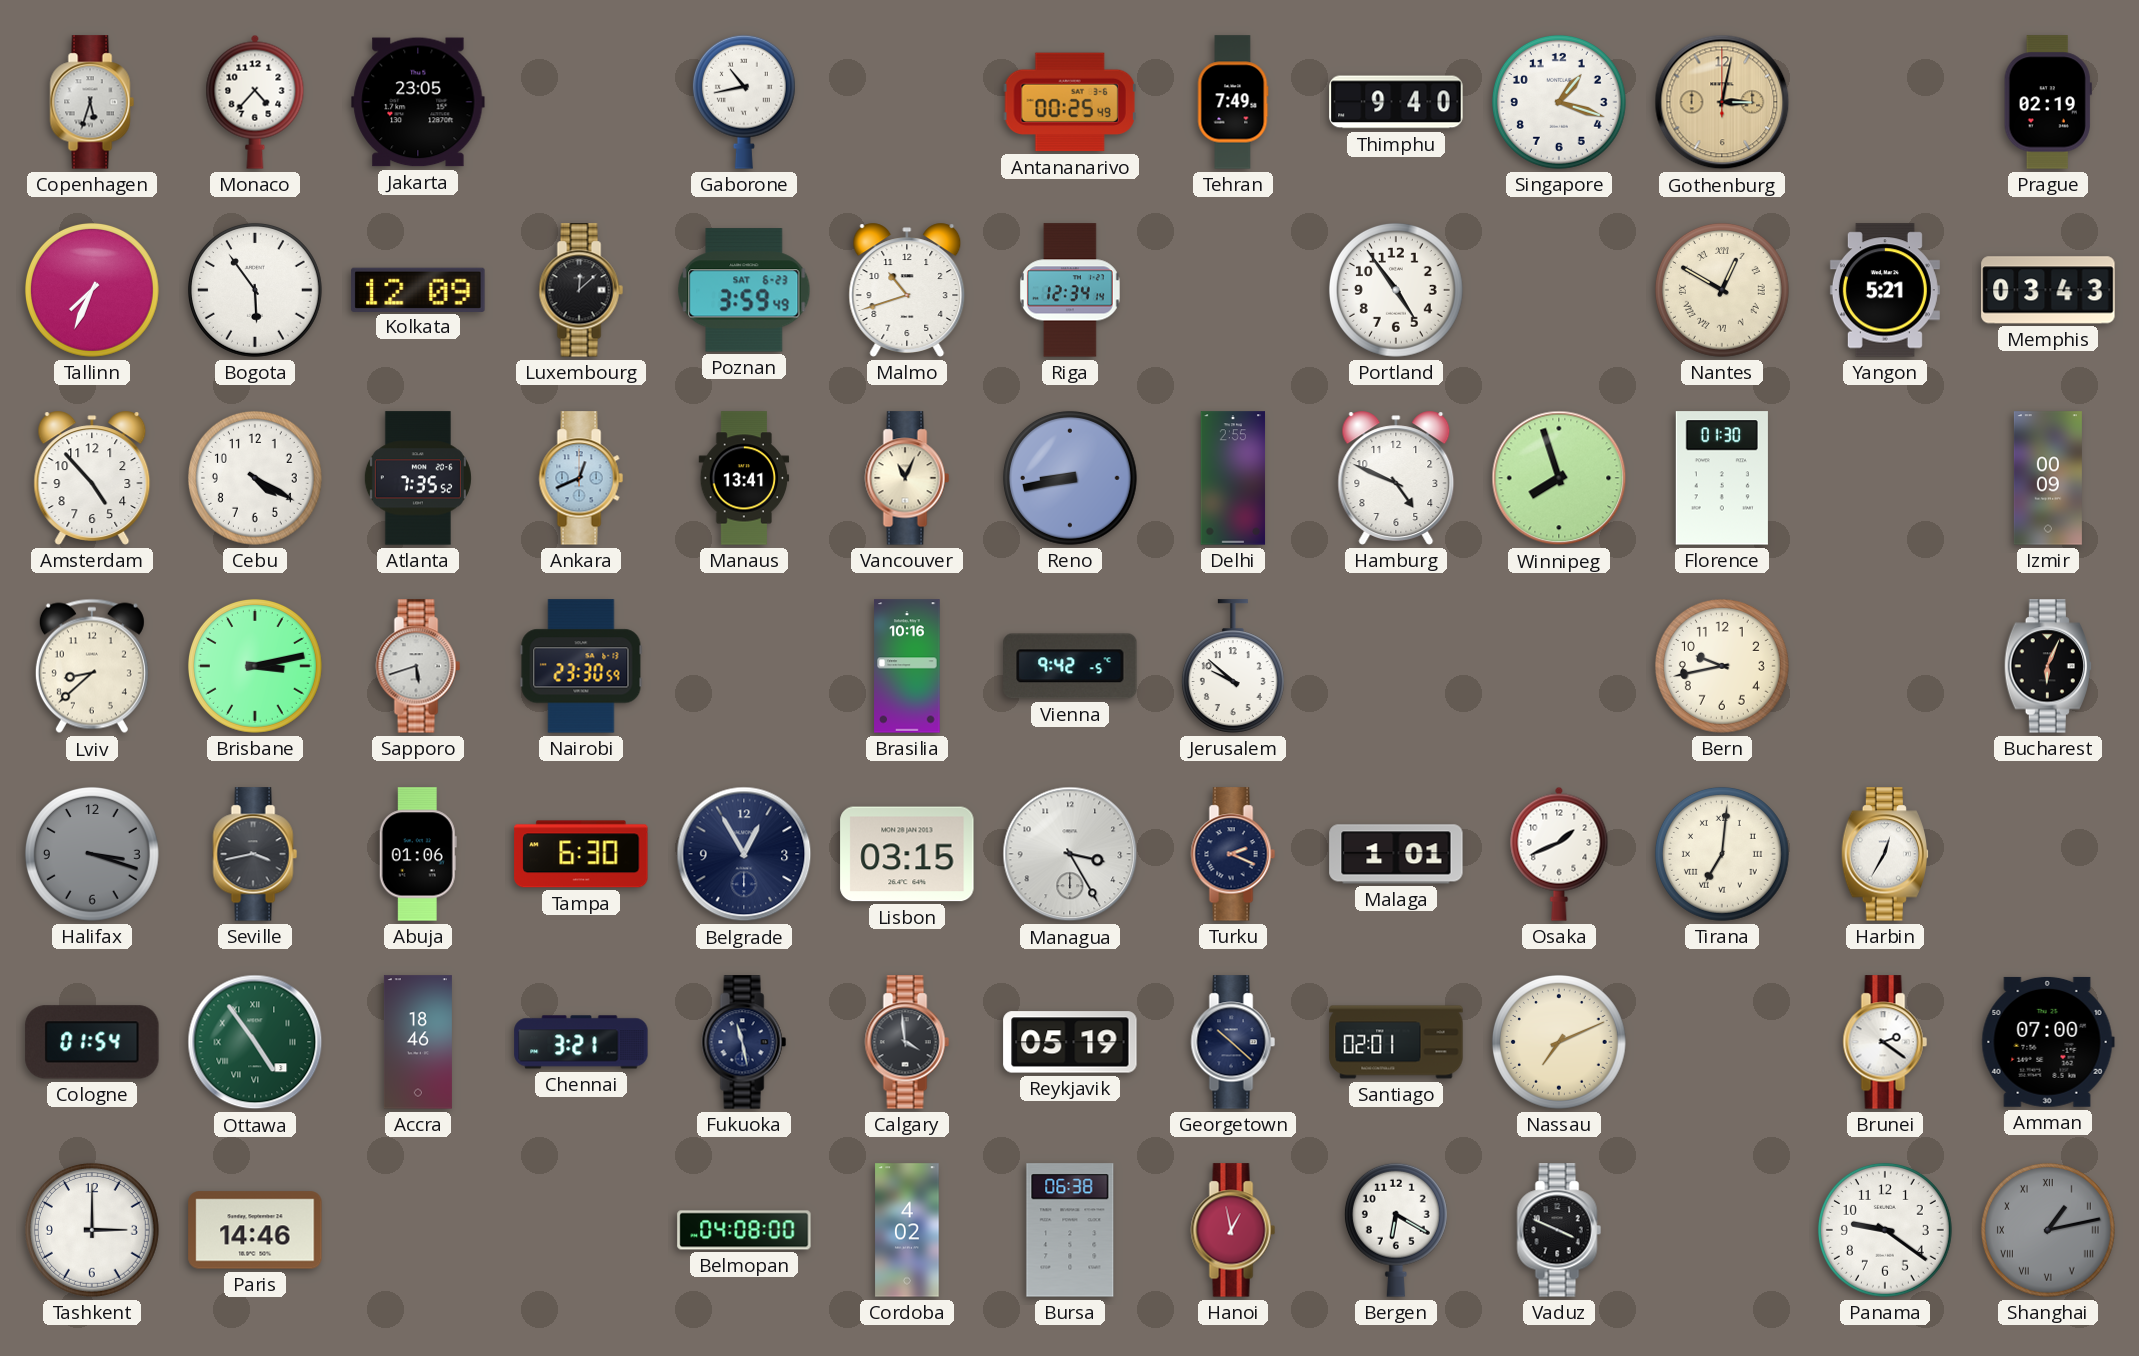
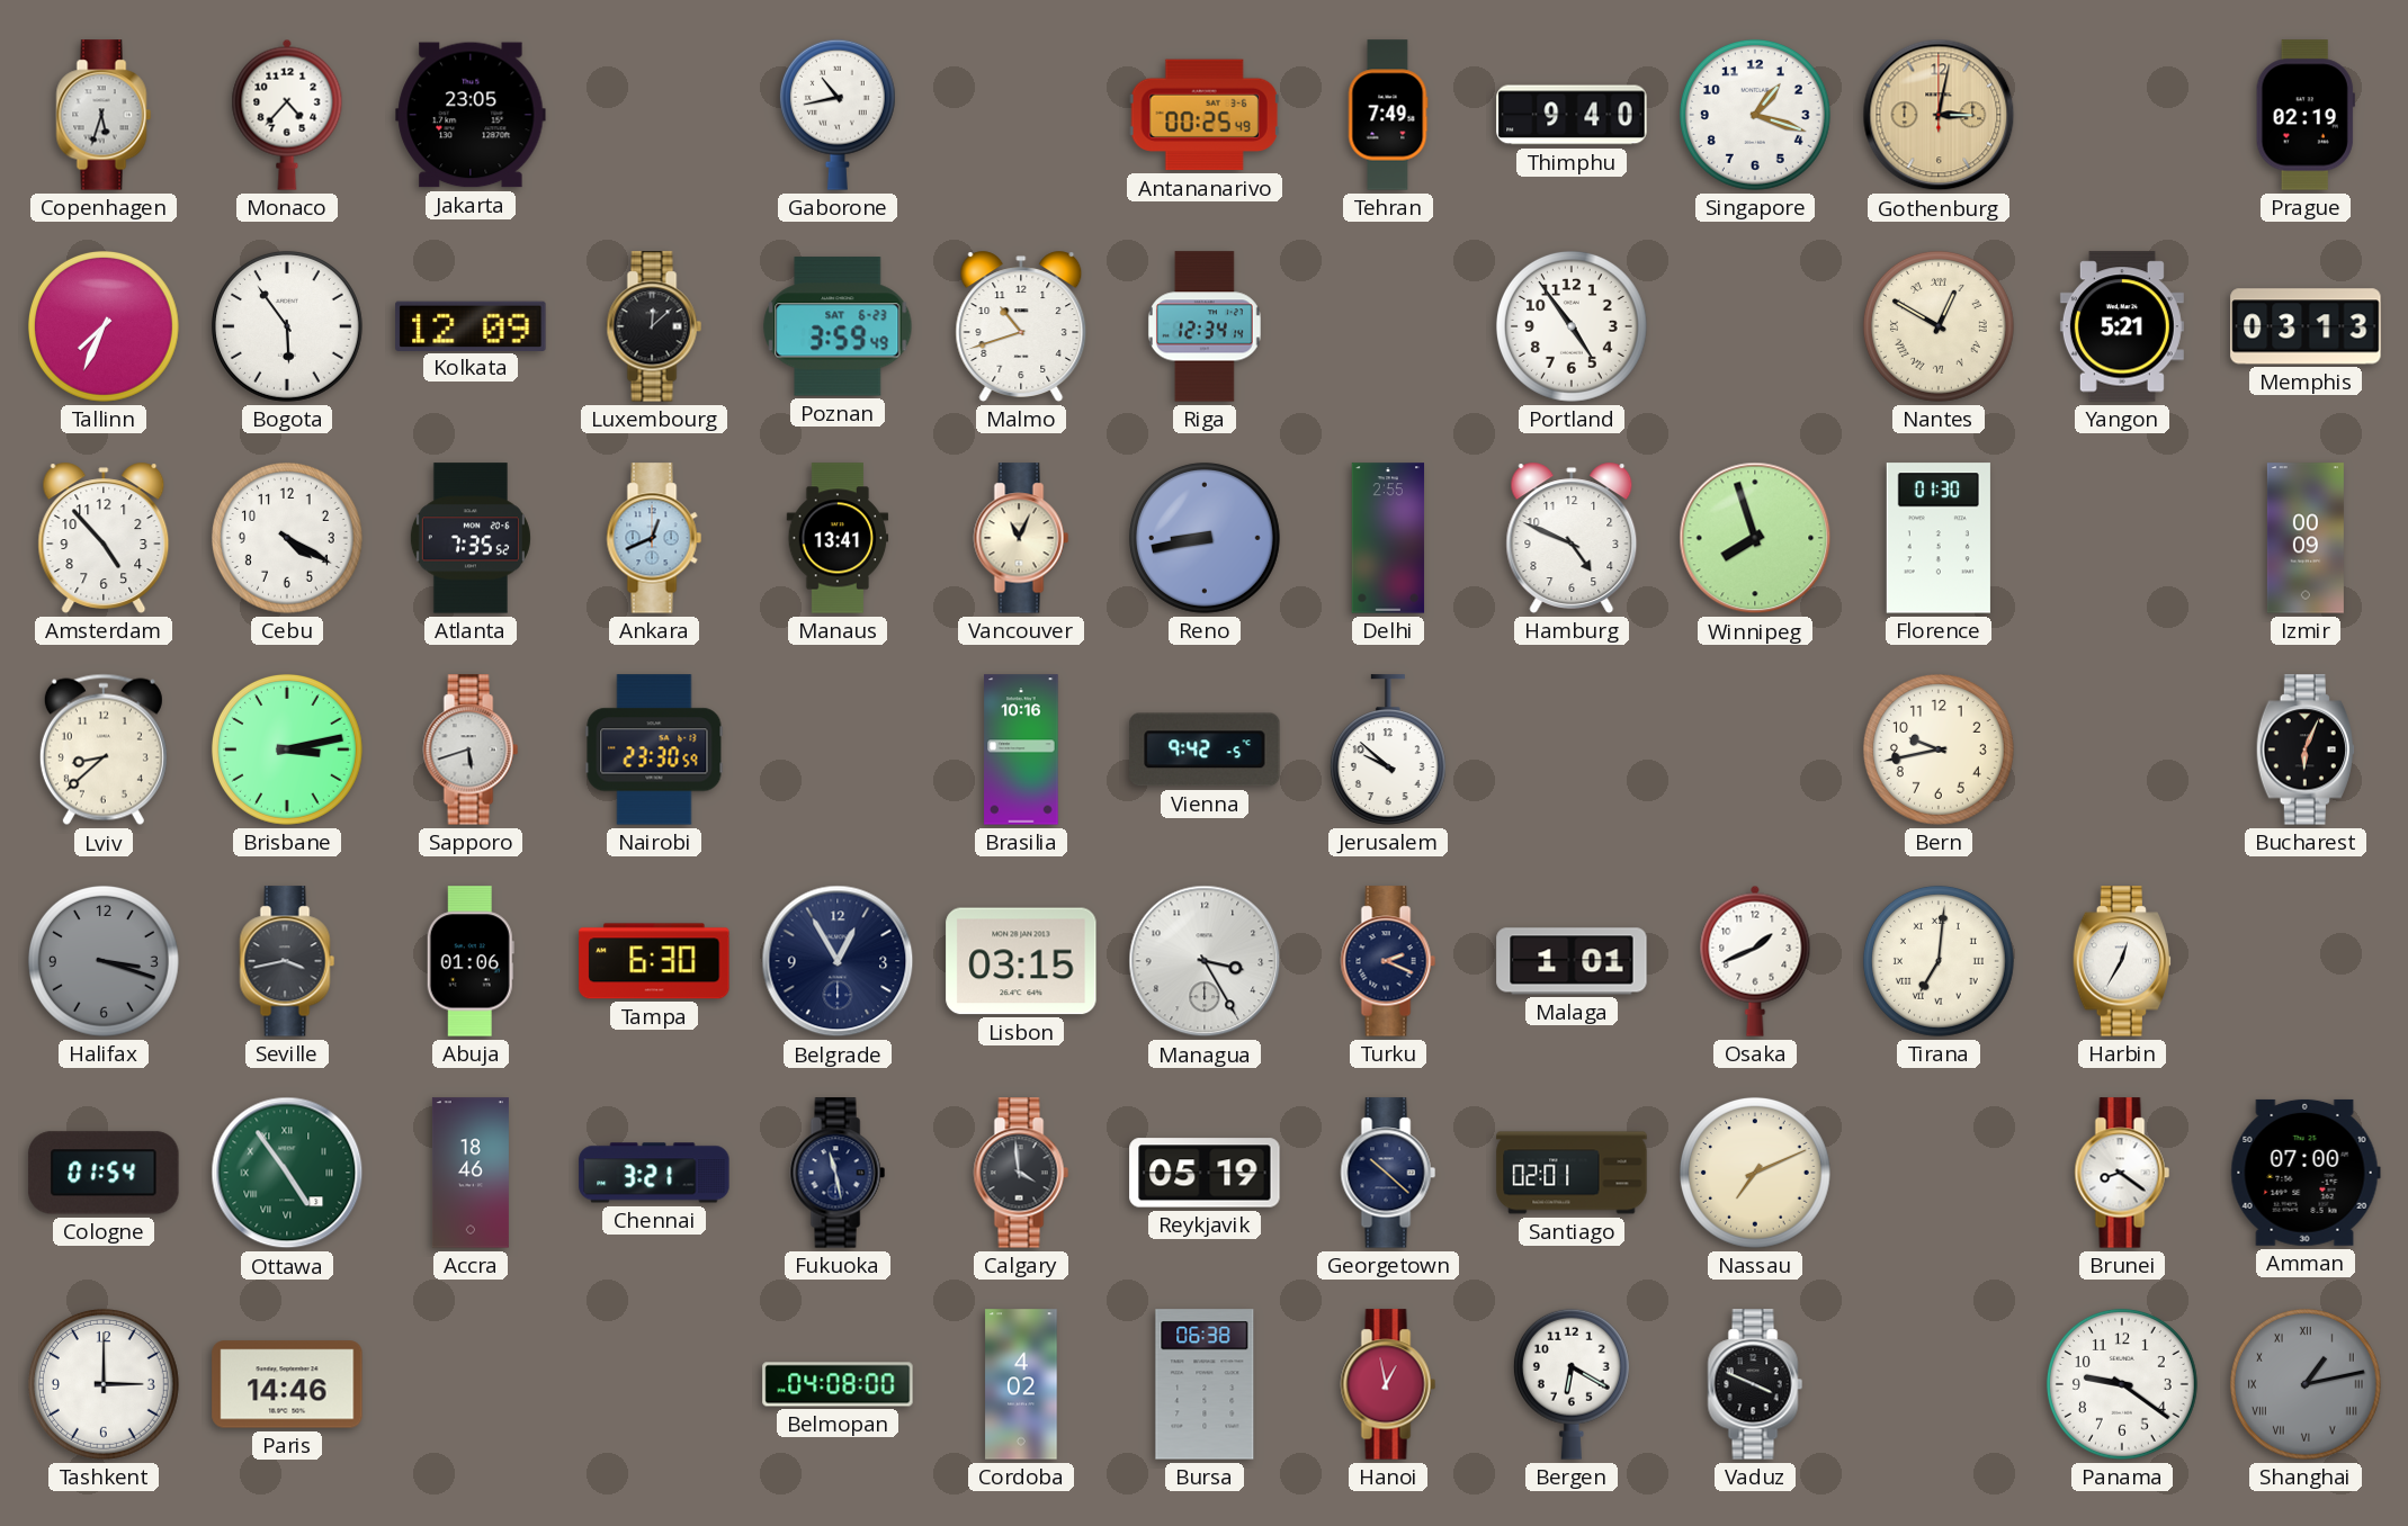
Memphis: 03:43 -> 03:13
Brunei: 2:21 -> 8:21
